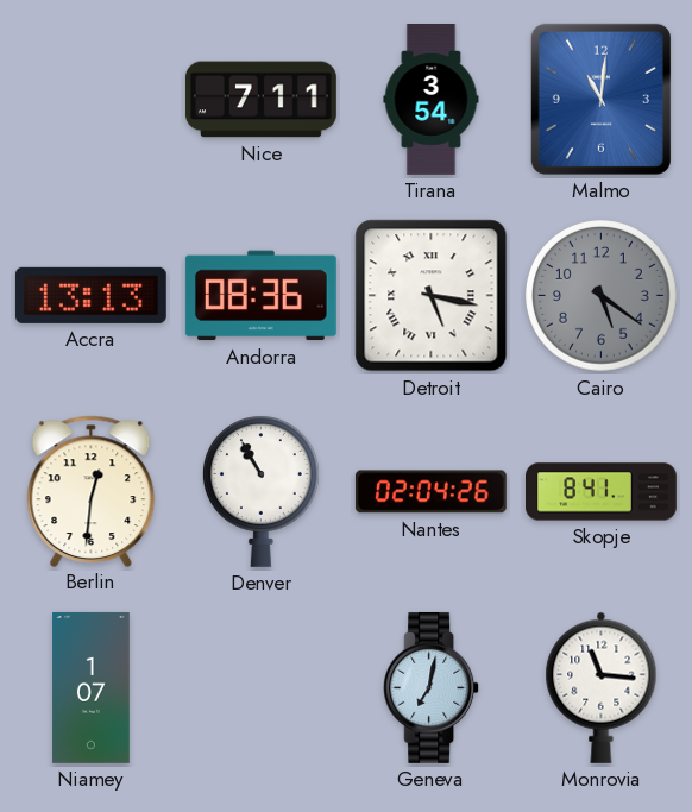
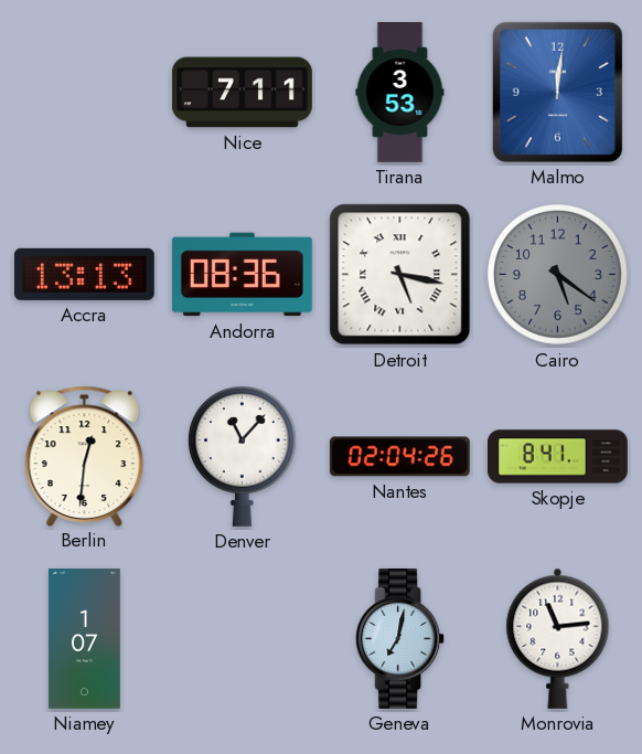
Tirana: 3:54 -> 3:53
Malmo: 11:01 -> 12:01
Denver: 10:55 -> 11:07
Monrovia: 11:16 -> 11:14
